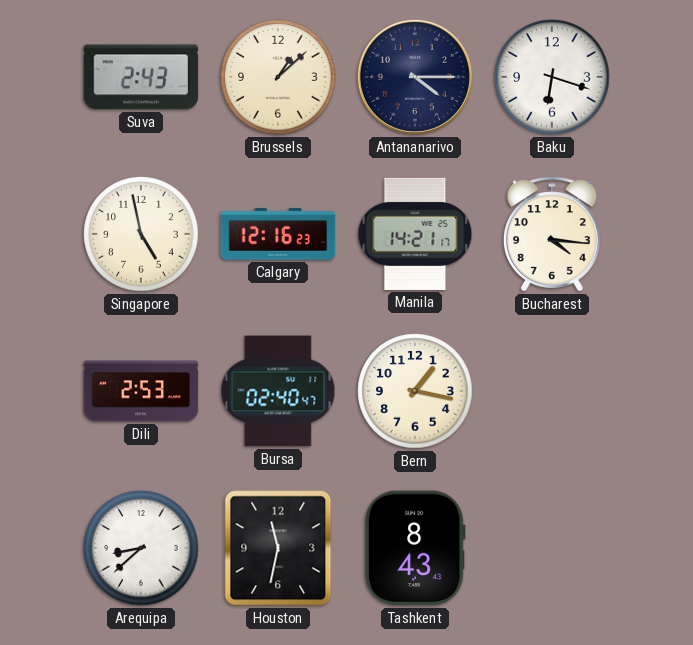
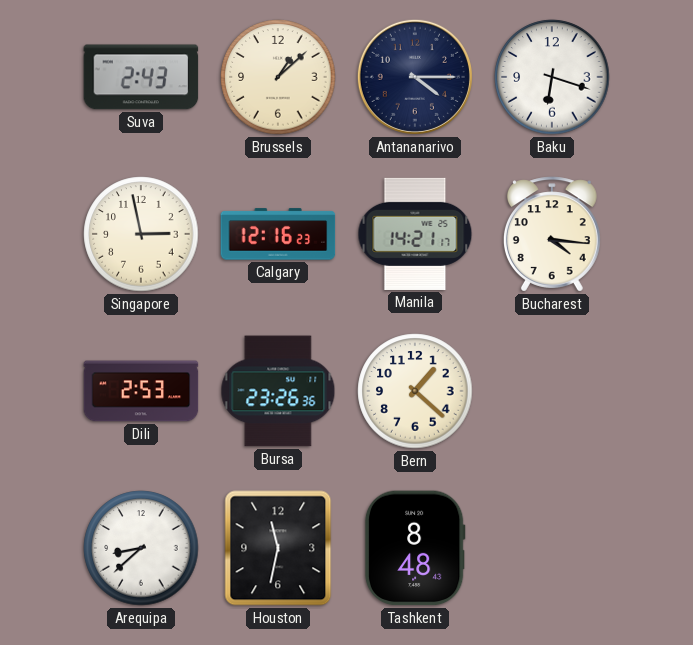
Singapore: 4:58 -> 2:58
Bursa: 02:40 -> 23:26
Bern: 1:17 -> 1:22
Tashkent: 8:43 -> 8:48
